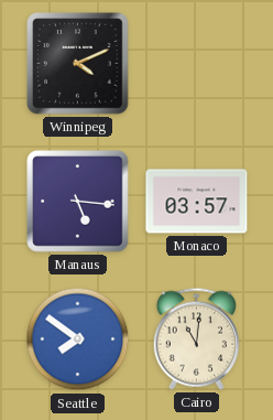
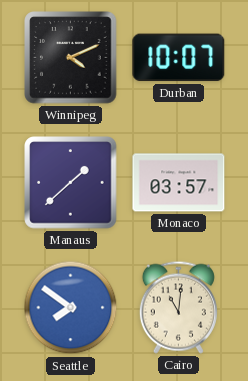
Durban: none -> 10:07
Manaus: 5:16 -> 1:38
